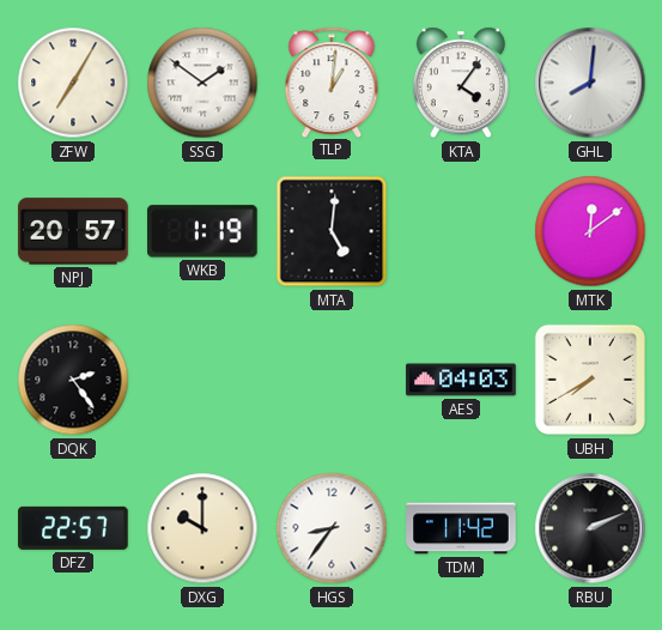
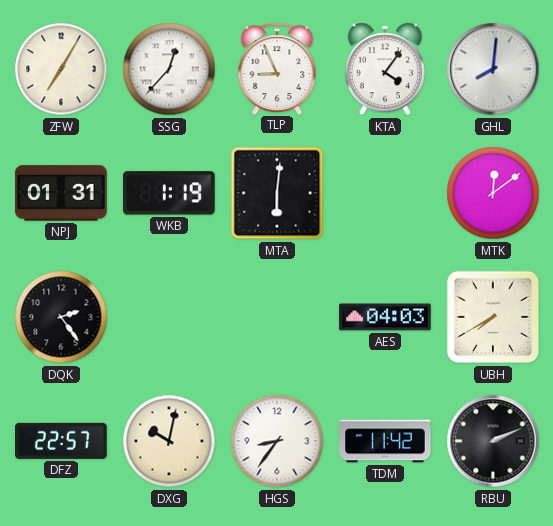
SSG: 1:51 -> 12:37
TLP: 1:01 -> 8:56
NPJ: 20:57 -> 01:31
MTA: 5:01 -> 6:01
DXG: 10:00 -> 10:02
